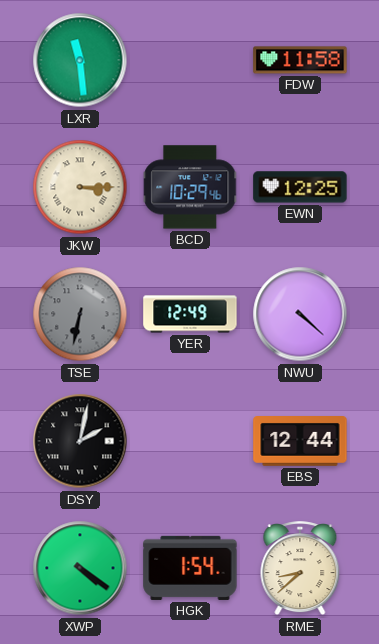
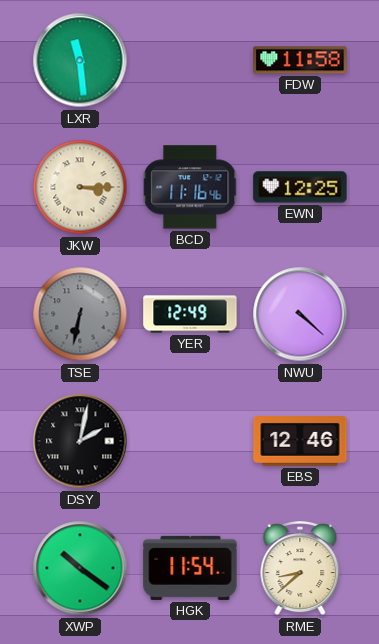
BCD: 10:29 -> 11:16
EBS: 12:44 -> 12:46
XWP: 4:21 -> 10:21
HGK: 1:54 -> 11:54
